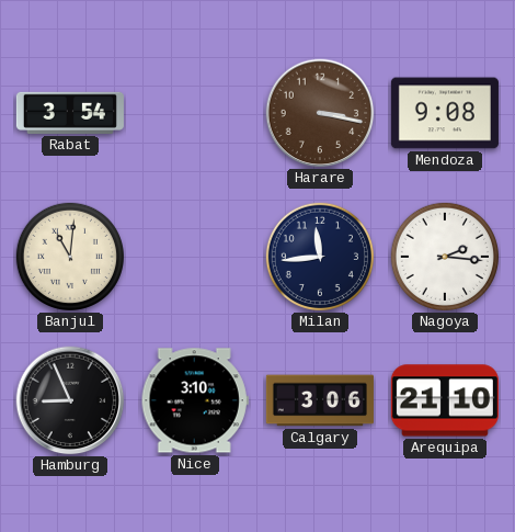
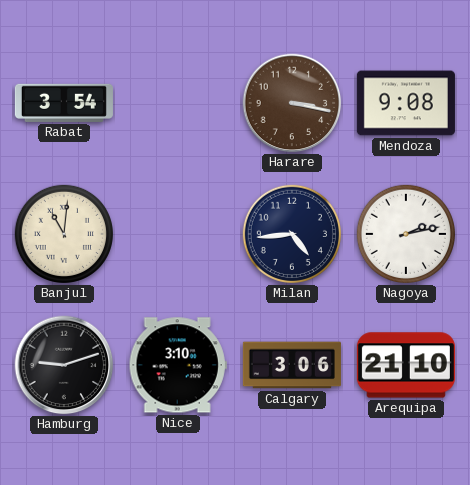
Milan: 11:44 -> 4:44
Nagoya: 2:16 -> 2:13
Hamburg: 8:56 -> 9:12
